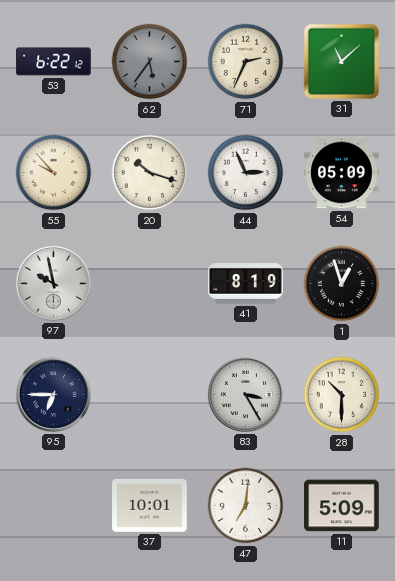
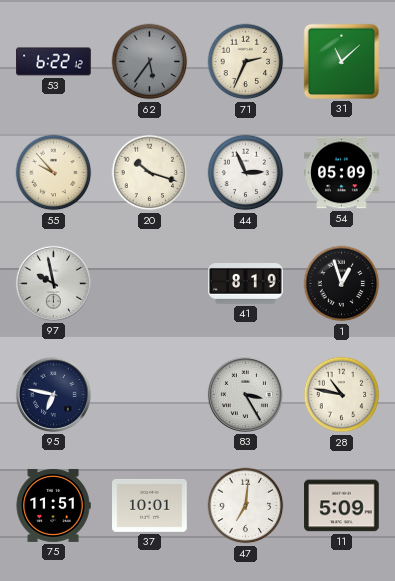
95: 6:45 -> 6:47
28: 10:30 -> 10:47
75: none -> 11:51
